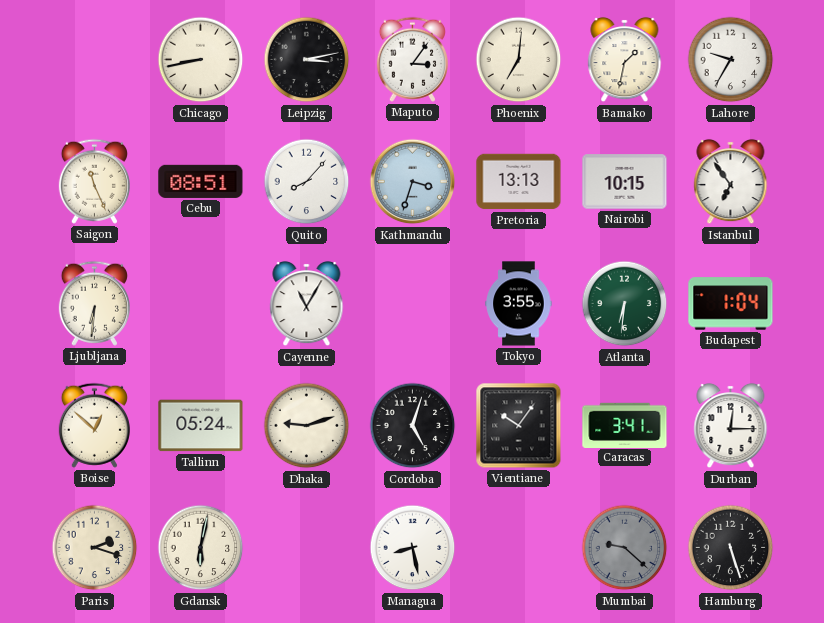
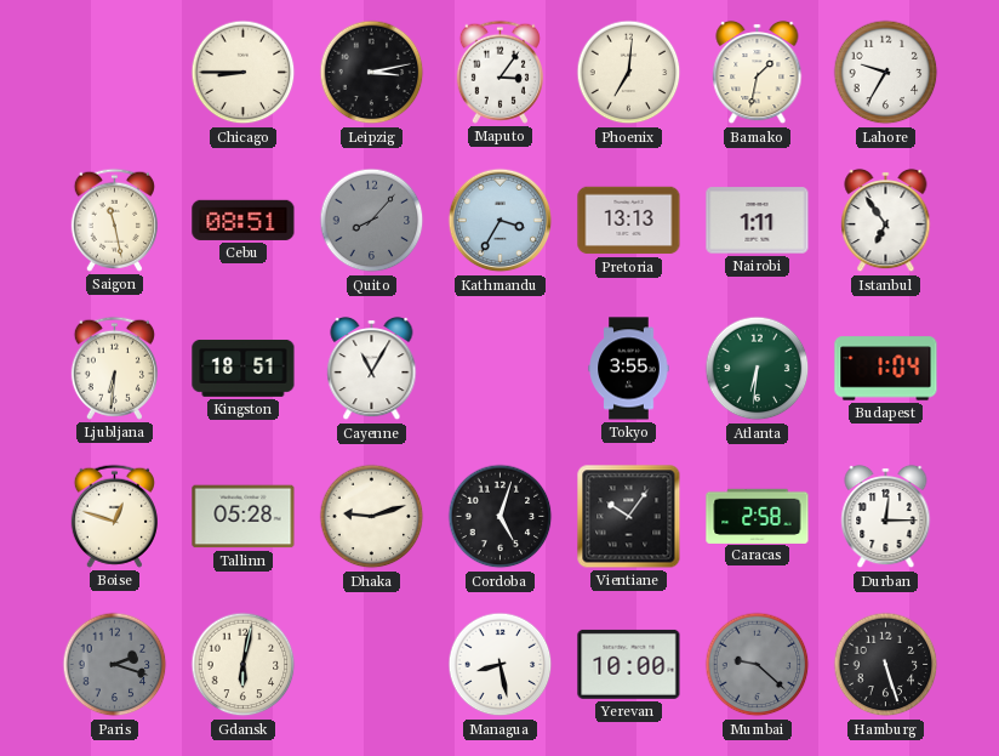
Chicago: 8:43 -> 8:45
Saigon: 11:26 -> 11:28
Quito dial: white -> grey
Kathmandu: 3:33 -> 3:35
Nairobi: 10:15 -> 1:11
Kingston: none -> 18:51
Boise: 12:52 -> 12:48
Tallinn: 05:24 -> 05:28
Caracas: 3:41 -> 2:58
Paris dial: cream -> grey
Yerevan: none -> 10:00
